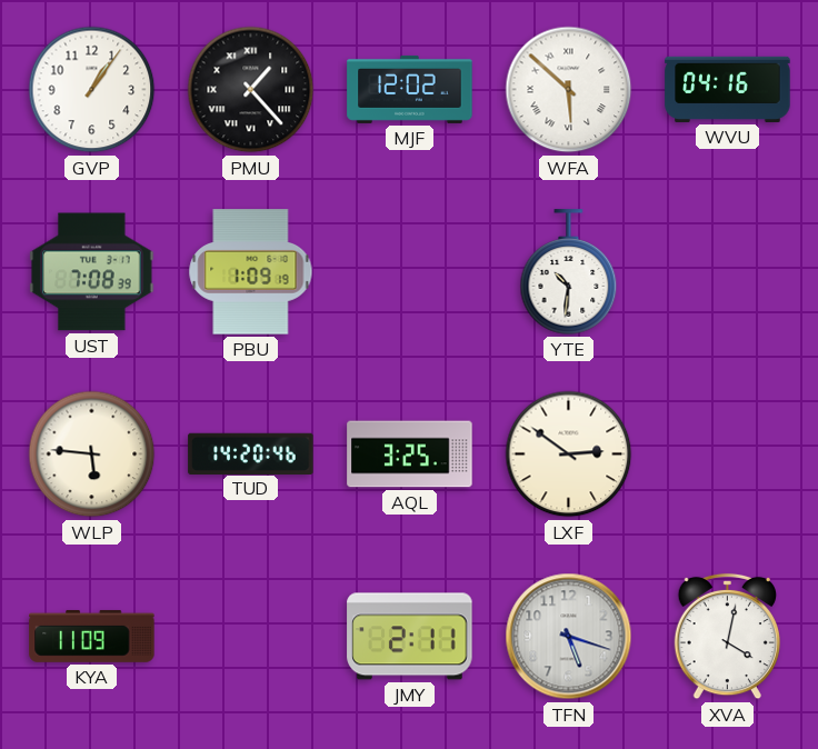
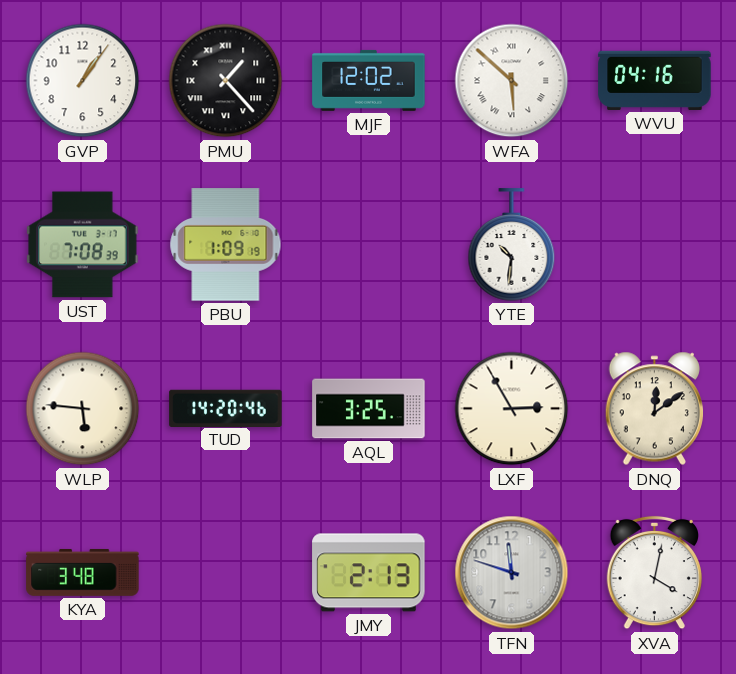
LXF: 2:51 -> 2:55
DNQ: none -> 12:09
KYA: 11:09 -> 3:48
JMY: 2:11 -> 2:13
TFN: 5:18 -> 11:48
